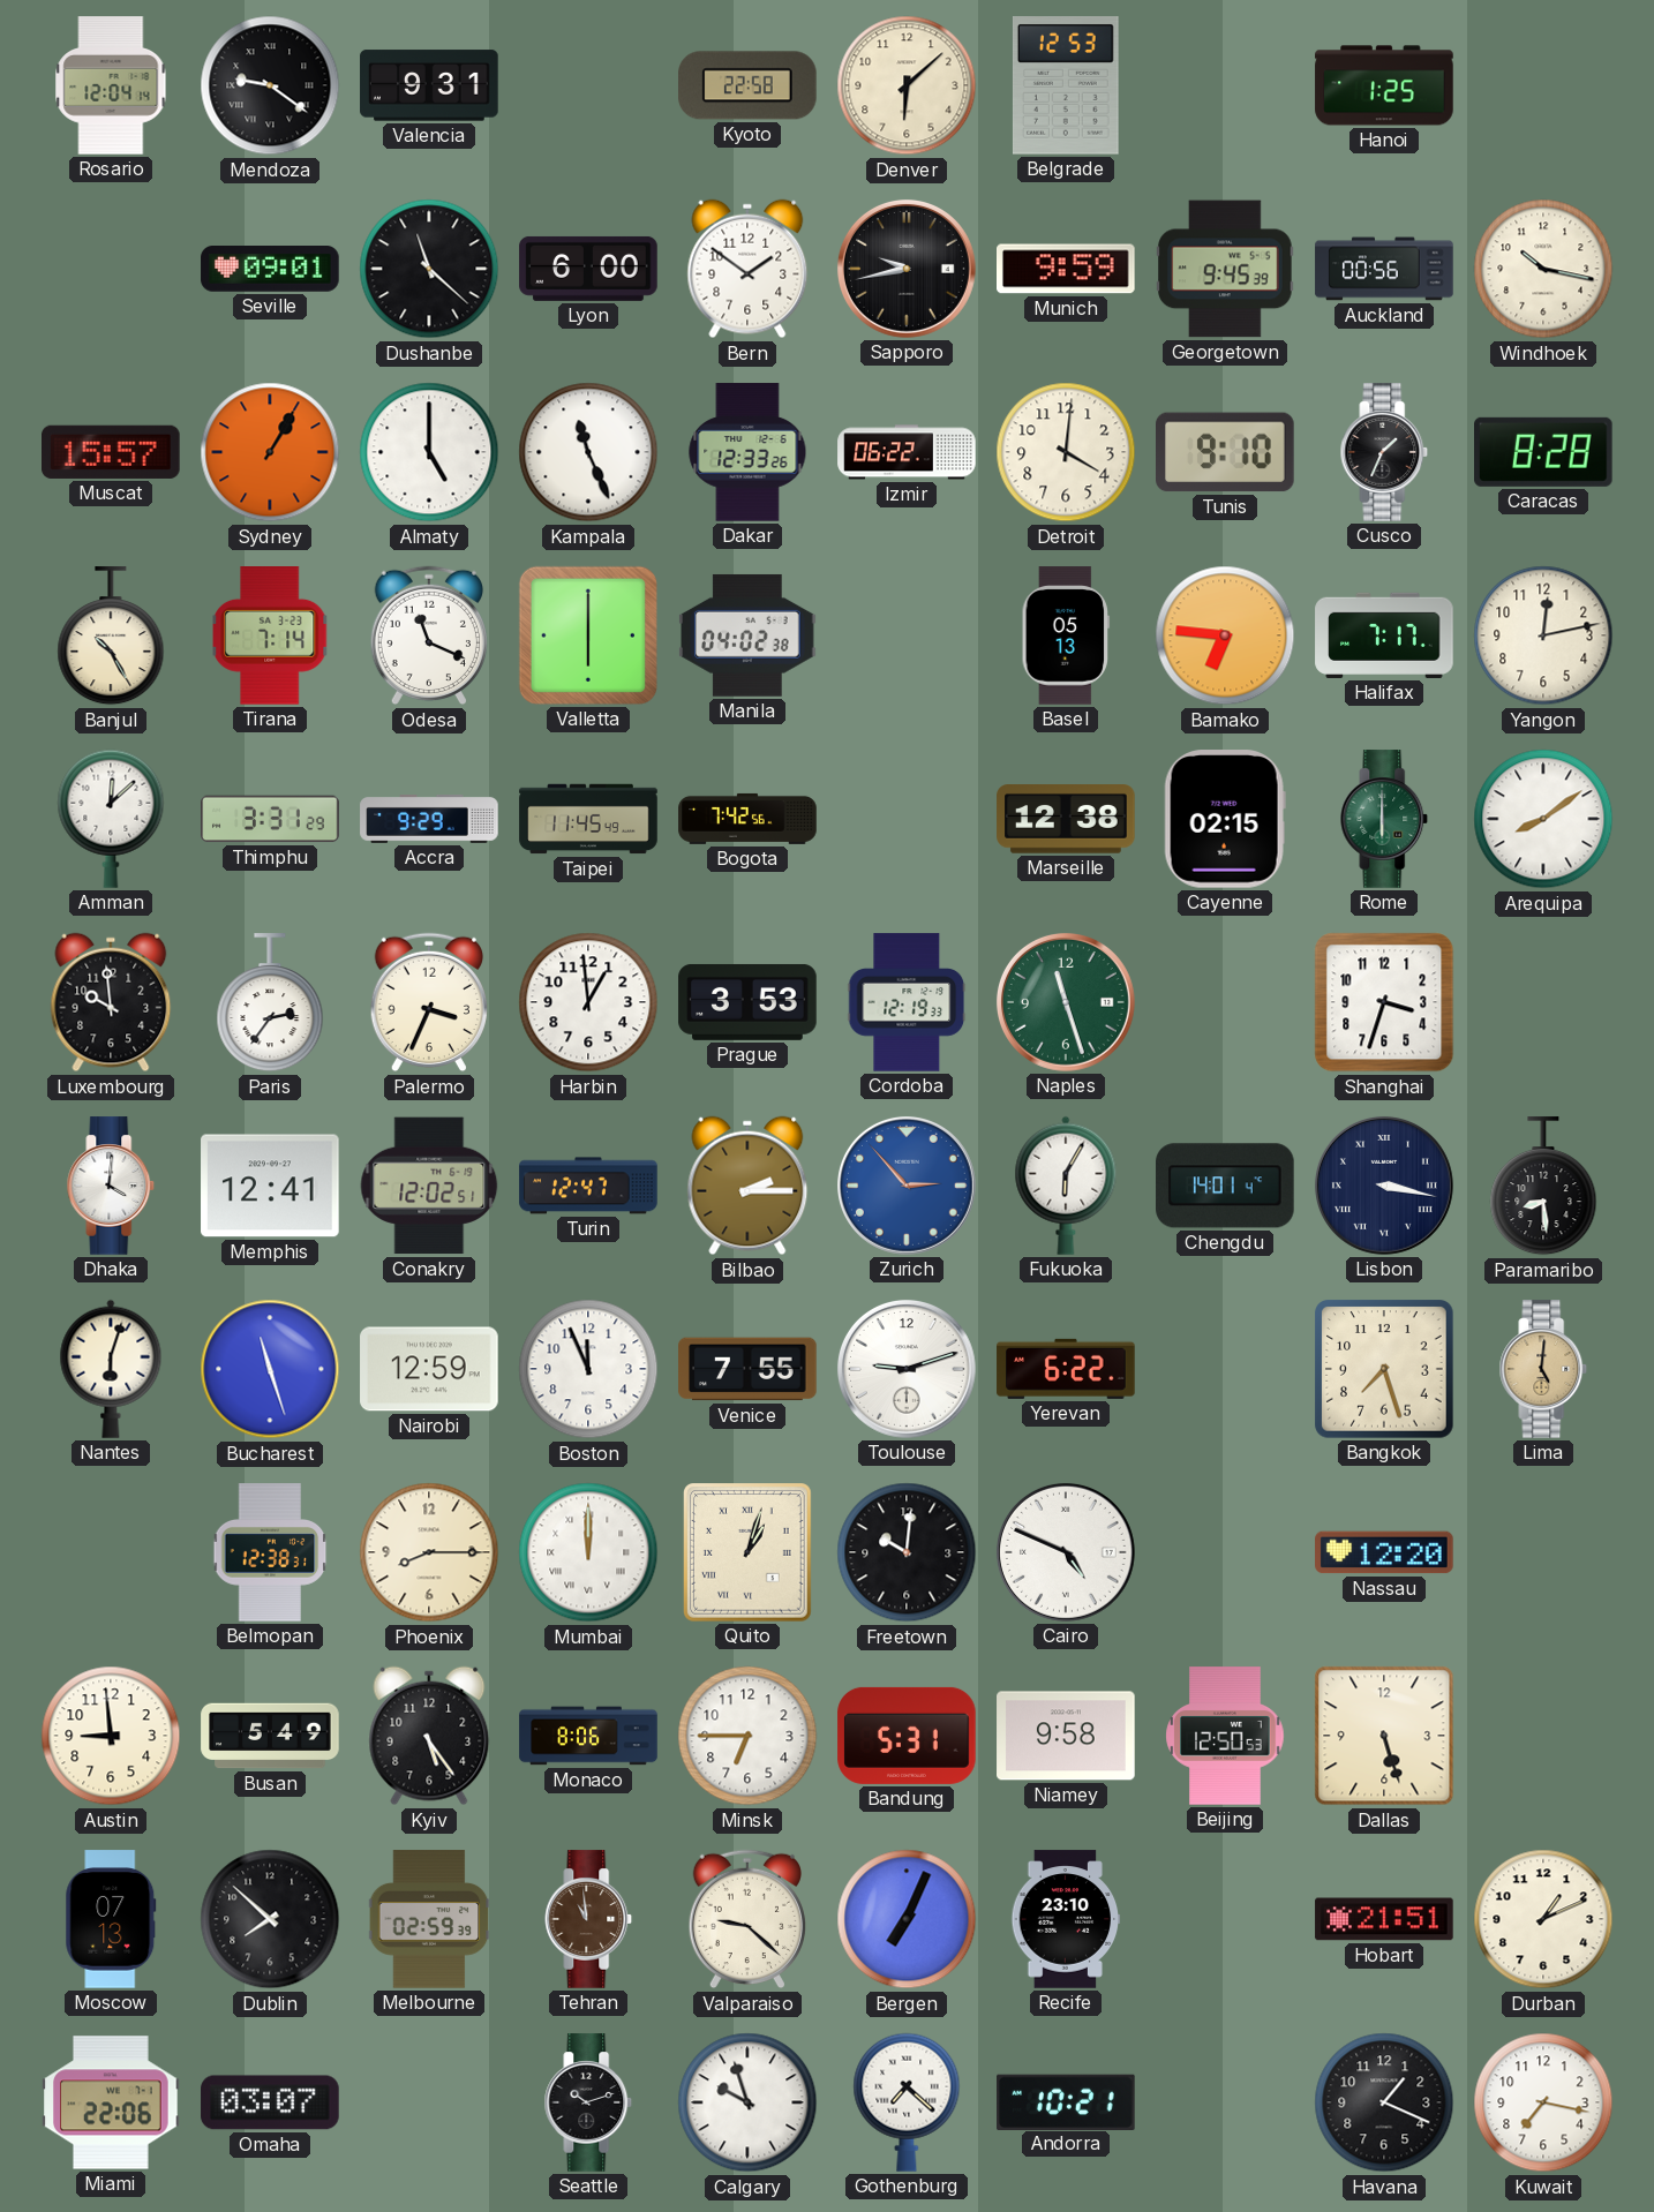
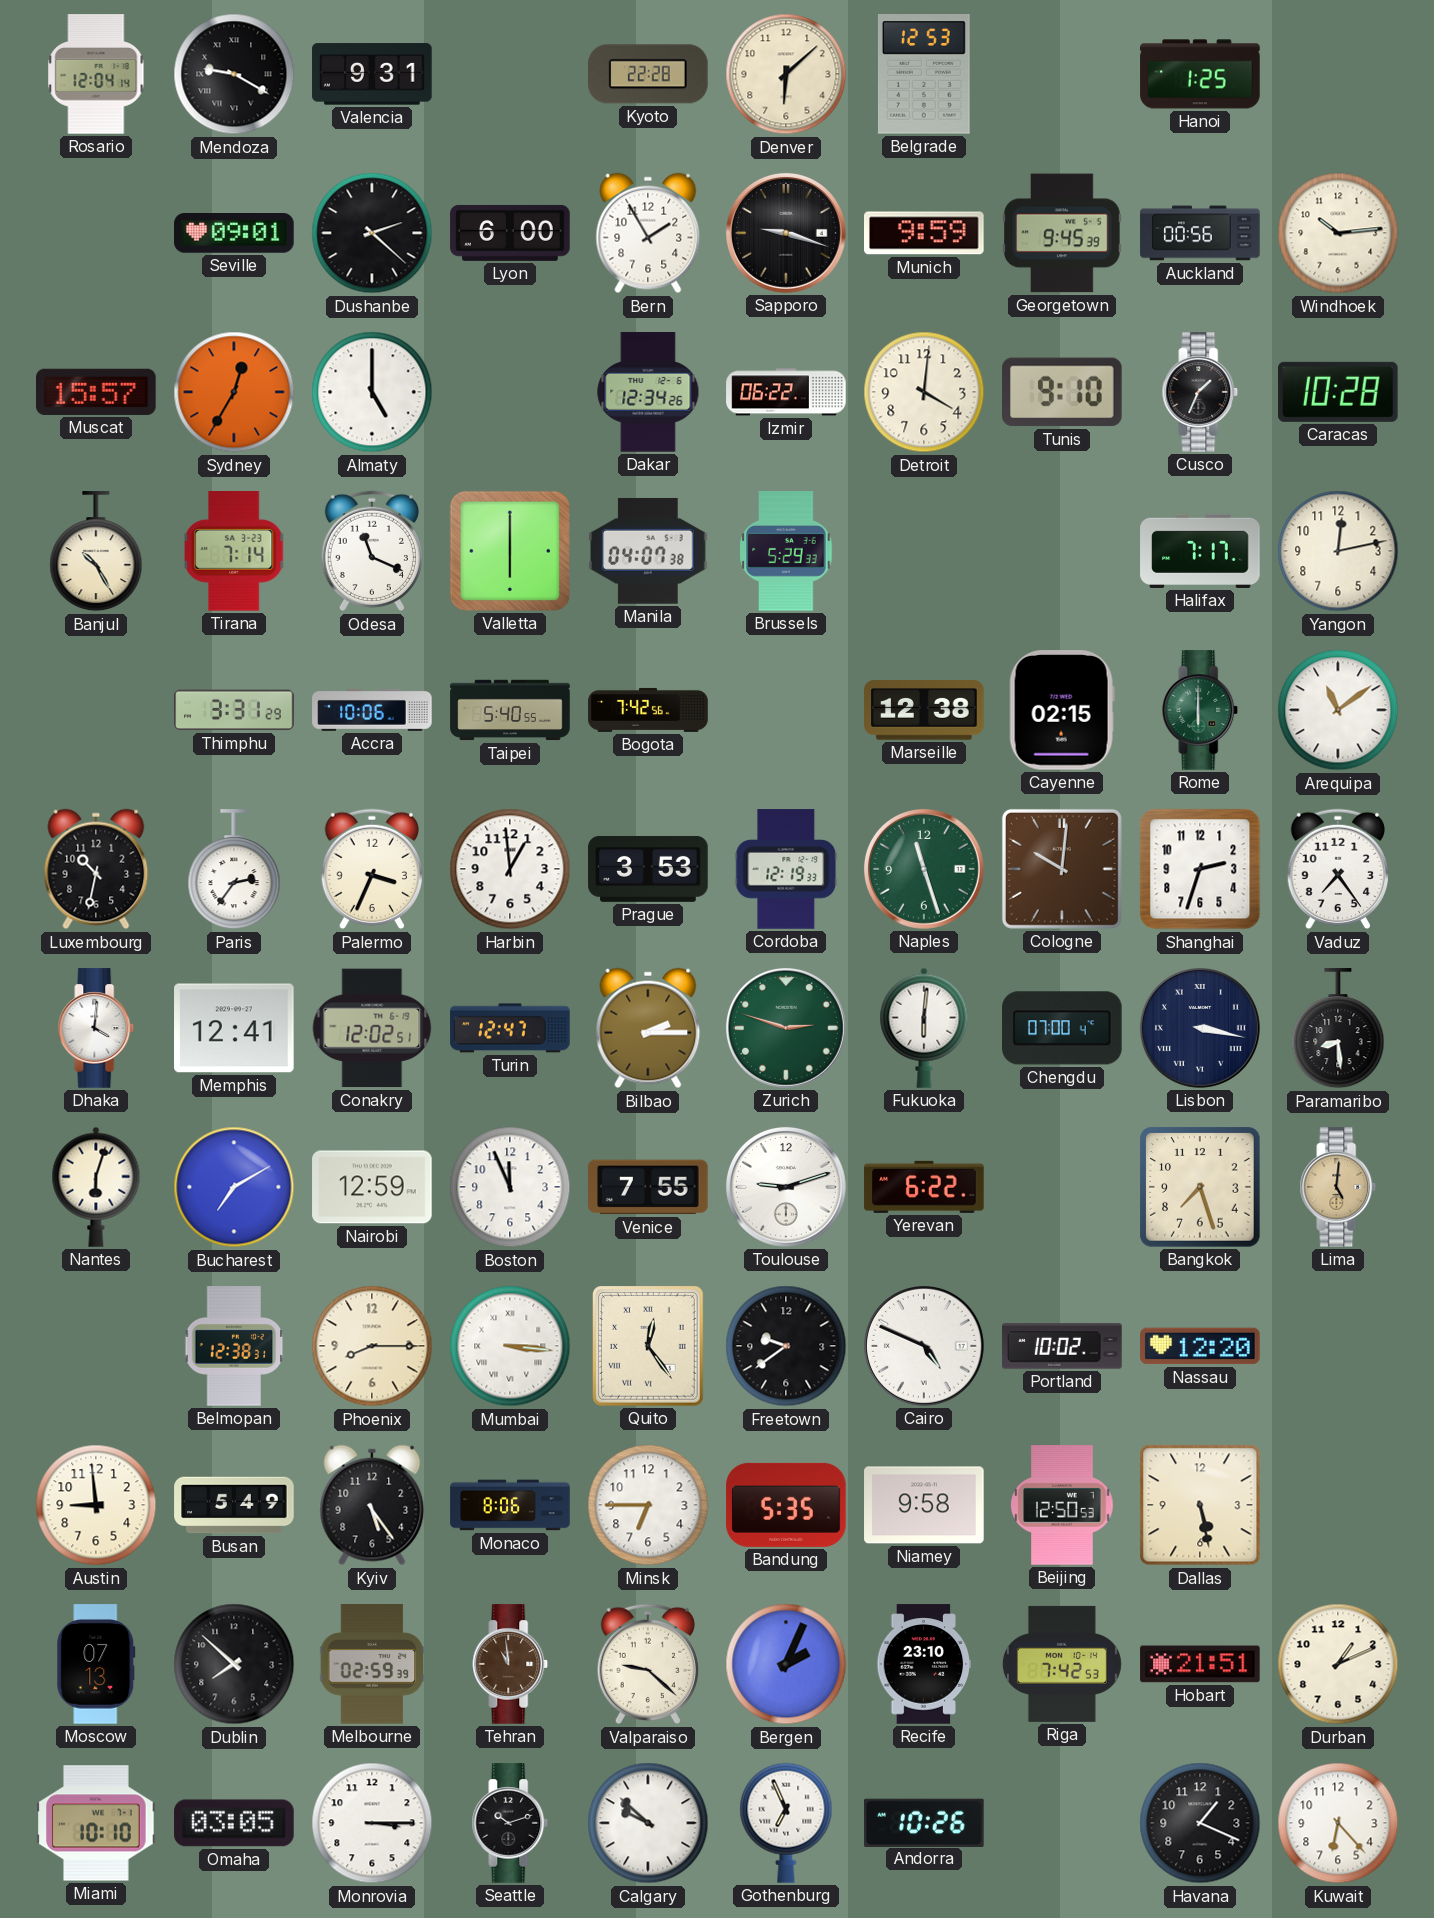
Mendoza: 9:21 -> 9:20
Kyoto: 22:58 -> 22:28
Dushanbe: 11:22 -> 2:22
Bern: 1:51 -> 1:55
Sapporo: 9:43 -> 9:18
Windhoek: 10:17 -> 10:14
Sydney: 1:05 -> 12:35
Kampala: 11:26 -> none
Dakar: 12:33 -> 12:34
Caracas: 8:28 -> 10:28
Manila: 04:02 -> 04:07
Brussels: none -> 5:29
Basel: 05:13 -> none
Bamako: 6:46 -> none
Amman: 12:08 -> none
Accra: 9:29 -> 10:06
Taipei: 11:45 -> 5:40
Arequipa: 8:09 -> 11:09
Luxembourg: 9:59 -> 10:32
Cologne: none -> 10:01
Shanghai: 3:33 -> 2:33
Vaduz: none -> 7:24
Zurich: 2:53 -> 2:48
Zurich dial: blue -> green
Fukuoka: 6:05 -> 6:01
Chengdu: 14:01 -> 07:00
Bucharest: 11:27 -> 7:10
Mumbai: 12:00 -> 3:16
Quito: 1:03 -> 12:24
Freetown: 10:01 -> 9:39
Portland: none -> 10:02
Bandung: 5:31 -> 5:35
Dallas: 5:27 -> 5:28
Bergen: 7:04 -> 2:04
Riga: none -> 7:42
Miami: 22:06 -> 10:10
Omaha: 03:07 -> 03:05
Monrovia: none -> 3:15
Calgary: 9:57 -> 9:52
Gothenburg: 7:22 -> 6:56
Andorra: 10:21 -> 10:26
Kuwait: 7:17 -> 6:23
